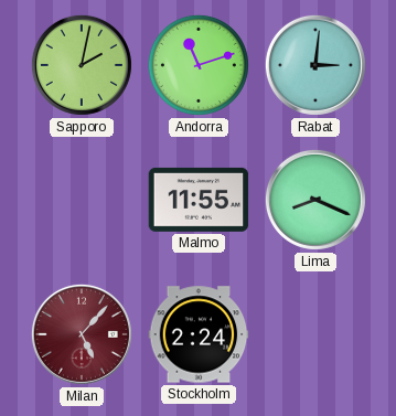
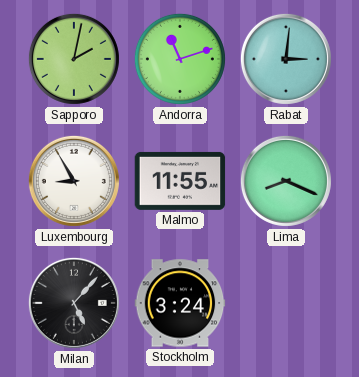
Luxembourg: none -> 8:55
Milan dial: burgundy -> black
Stockholm: 2:24 -> 3:24
